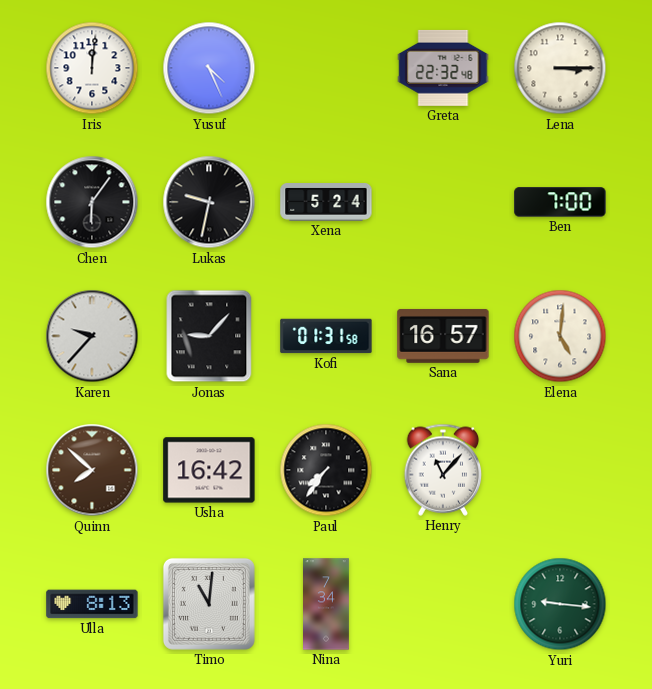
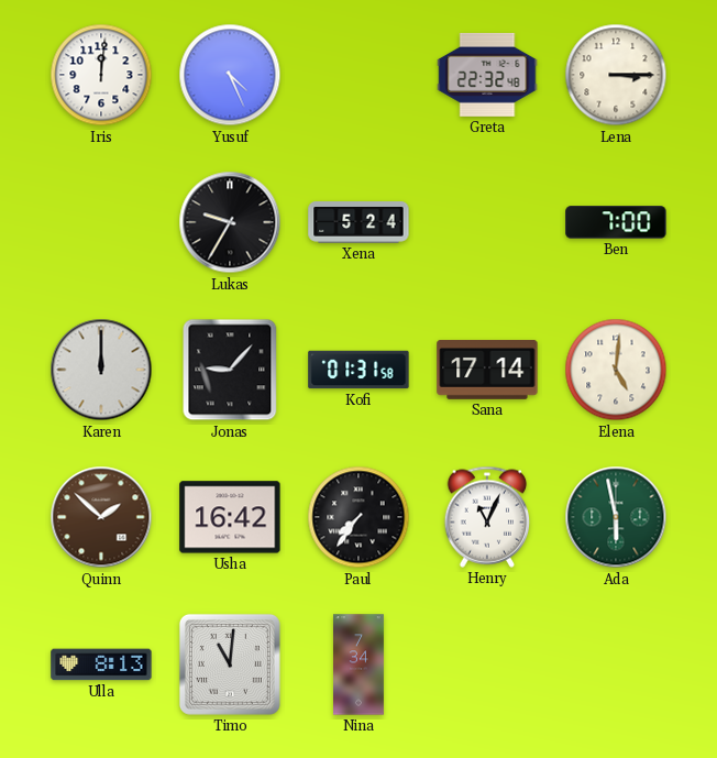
Chen: 6:06 -> none
Lukas: 9:32 -> 9:35
Karen: 9:37 -> 12:00
Sana: 16:57 -> 17:14
Quinn: 7:52 -> 1:52
Henry: 11:07 -> 11:04
Ada: none -> 5:58
Yuri: 9:16 -> none
